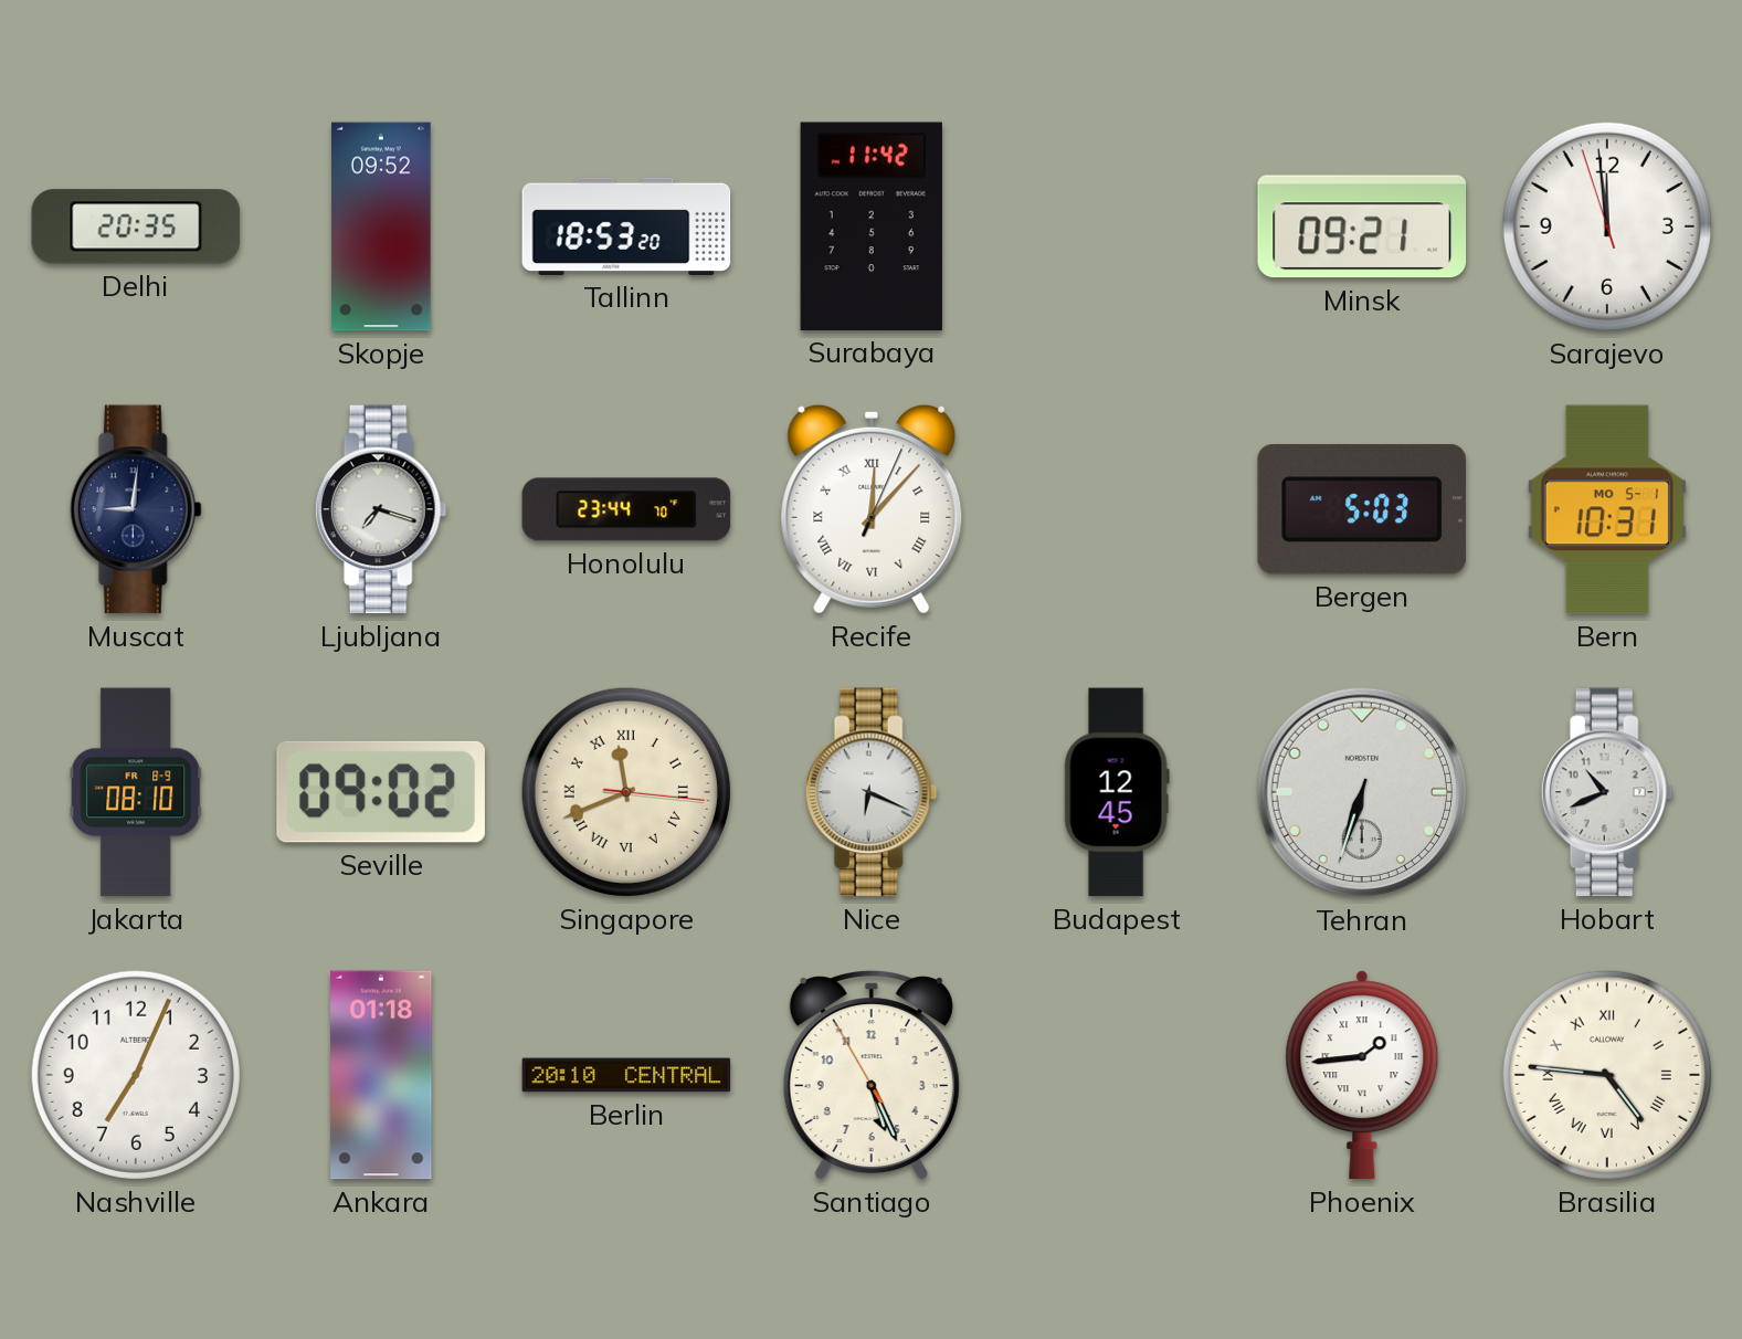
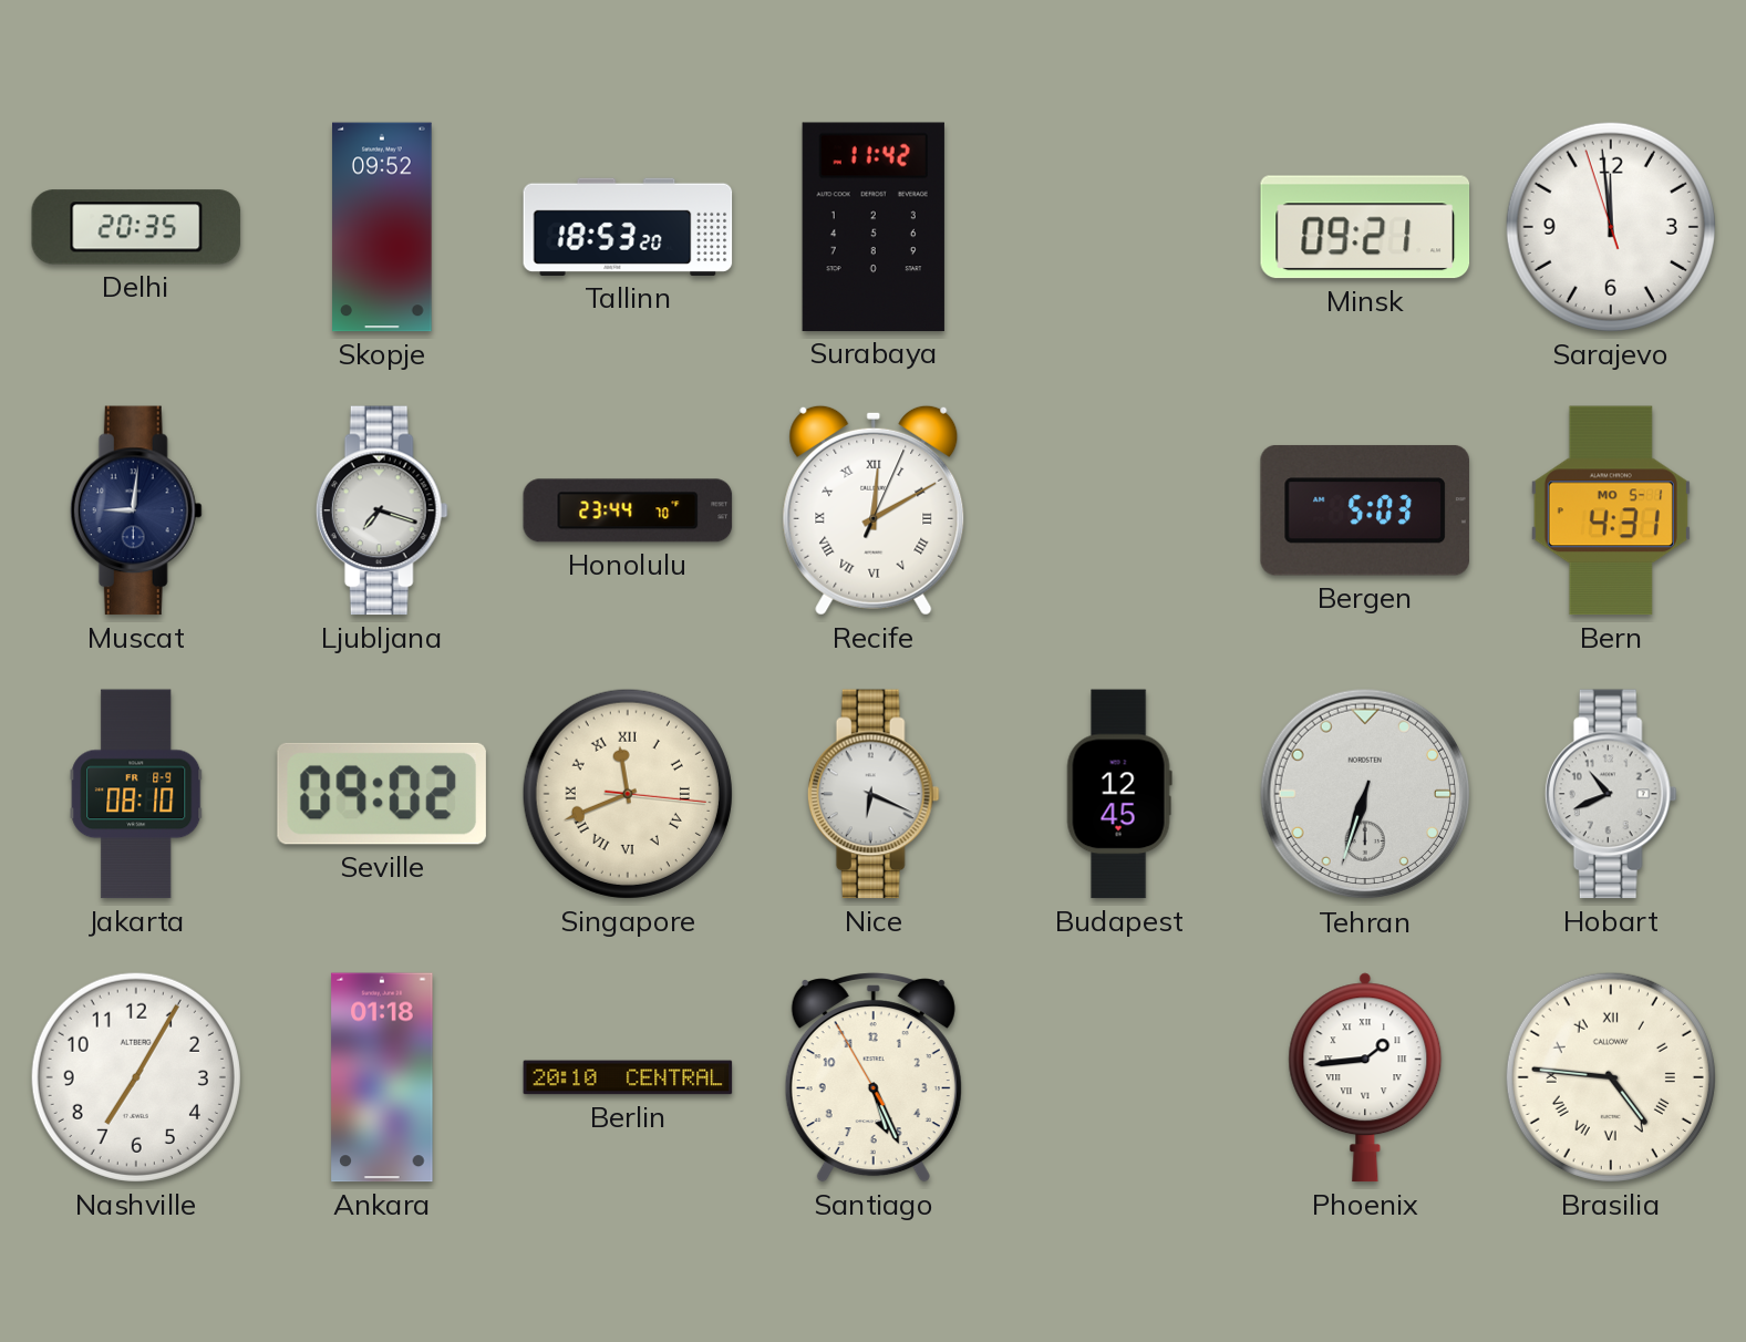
Recife: 12:07 -> 12:10
Bern: 10:31 -> 4:31
Nashville: 7:04 -> 7:05
